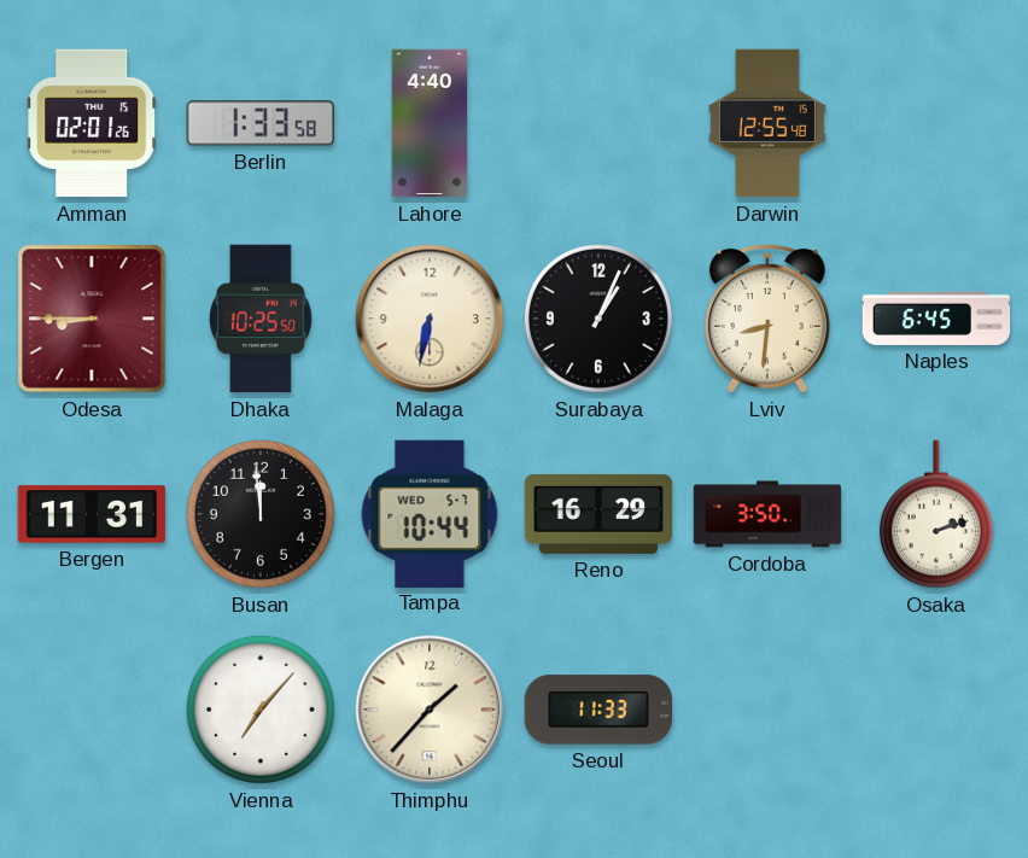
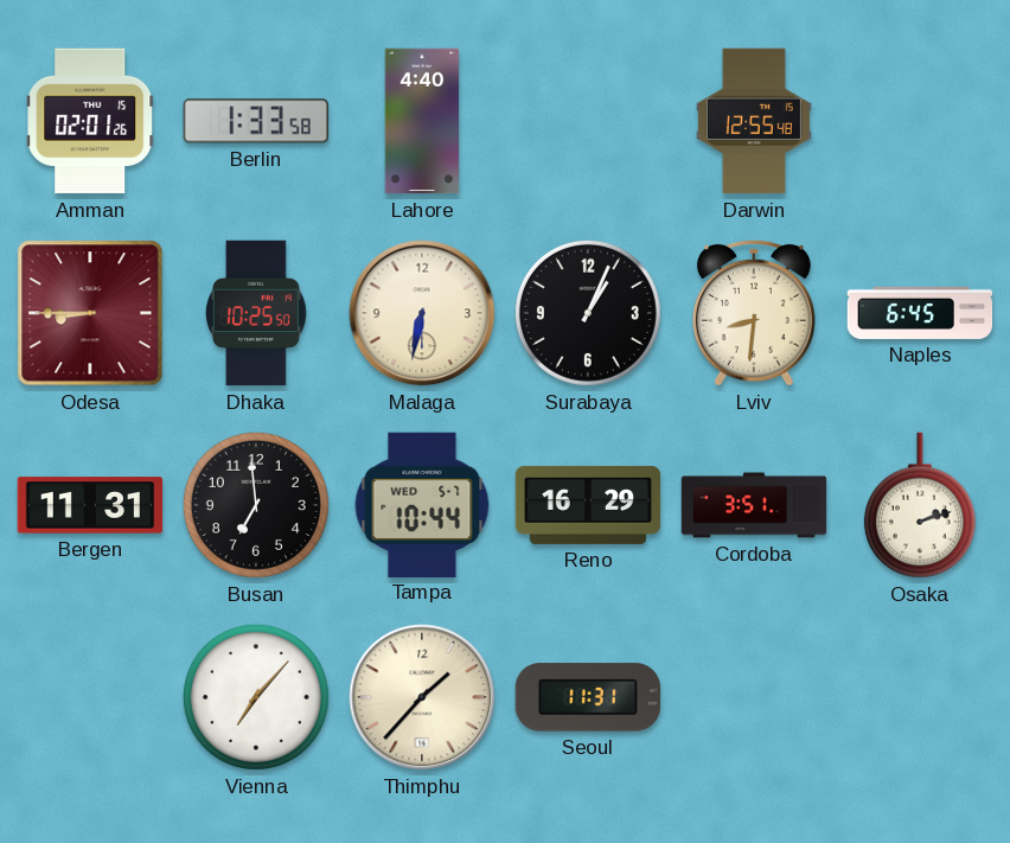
Busan: 11:59 -> 6:59
Cordoba: 3:50 -> 3:51
Seoul: 11:33 -> 11:31
